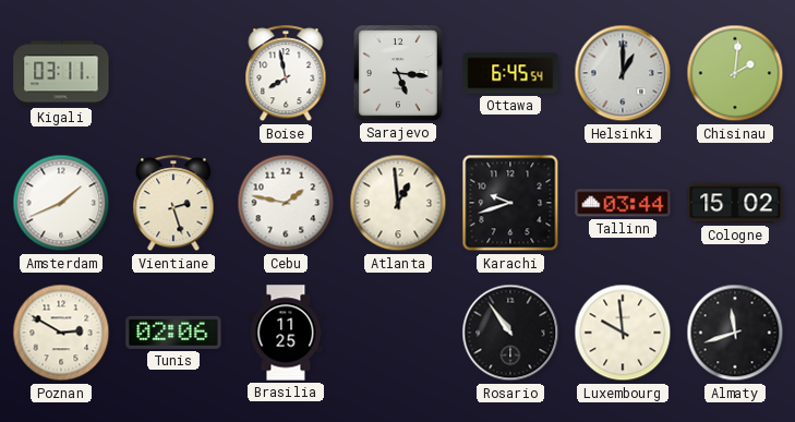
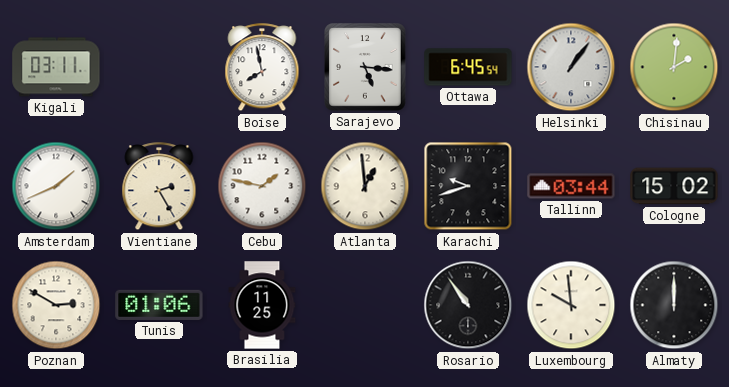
Helsinki: 1:00 -> 1:06
Vientiane: 2:27 -> 2:25
Tunis: 02:06 -> 01:06
Almaty: 11:42 -> 12:00
